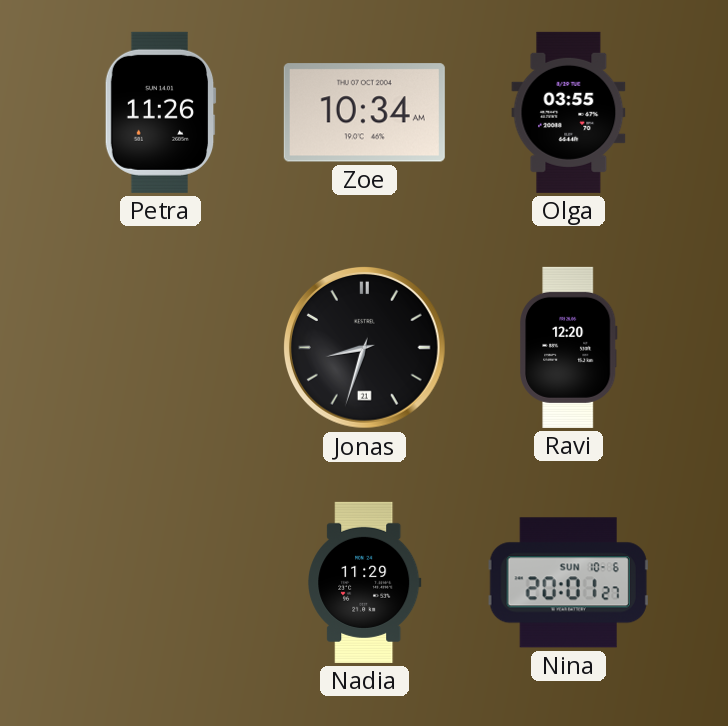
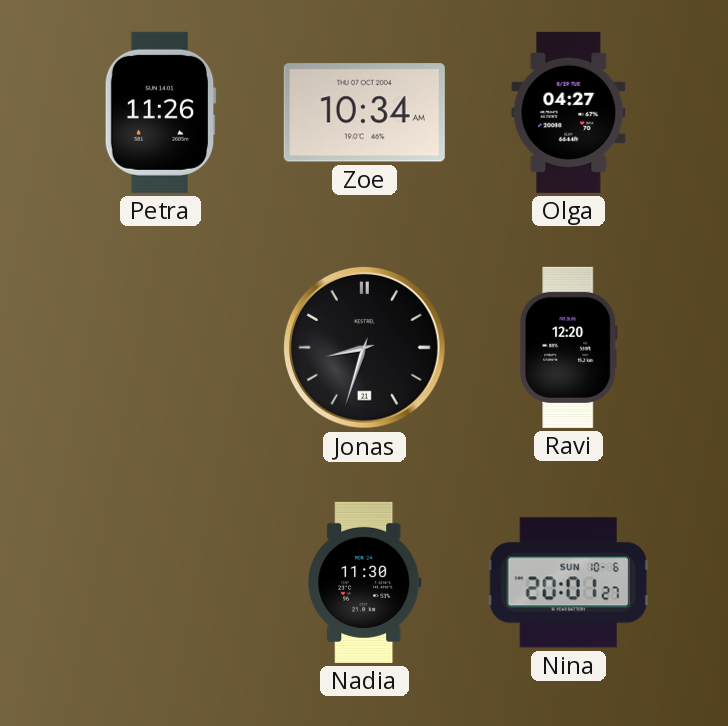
Olga: 03:55 -> 04:27
Nadia: 11:29 -> 11:30
